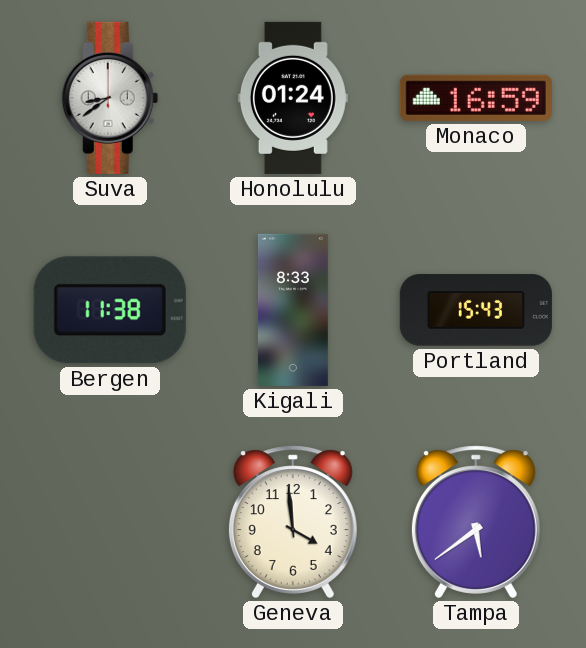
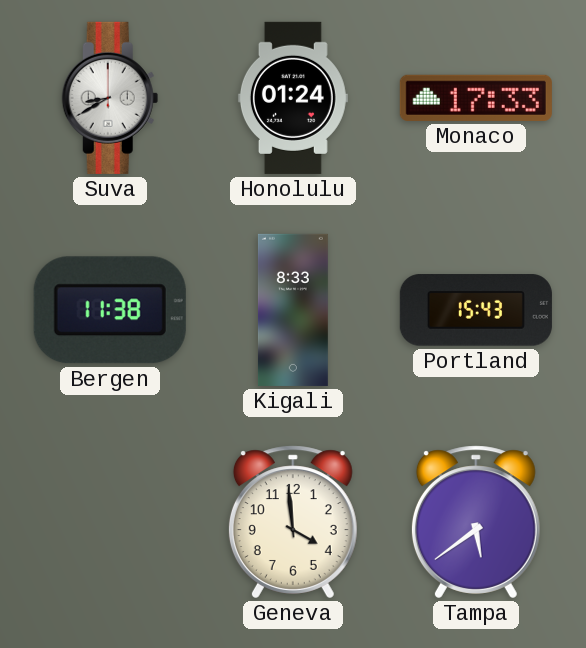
Suva: 8:39 -> 8:40
Monaco: 16:59 -> 17:33
